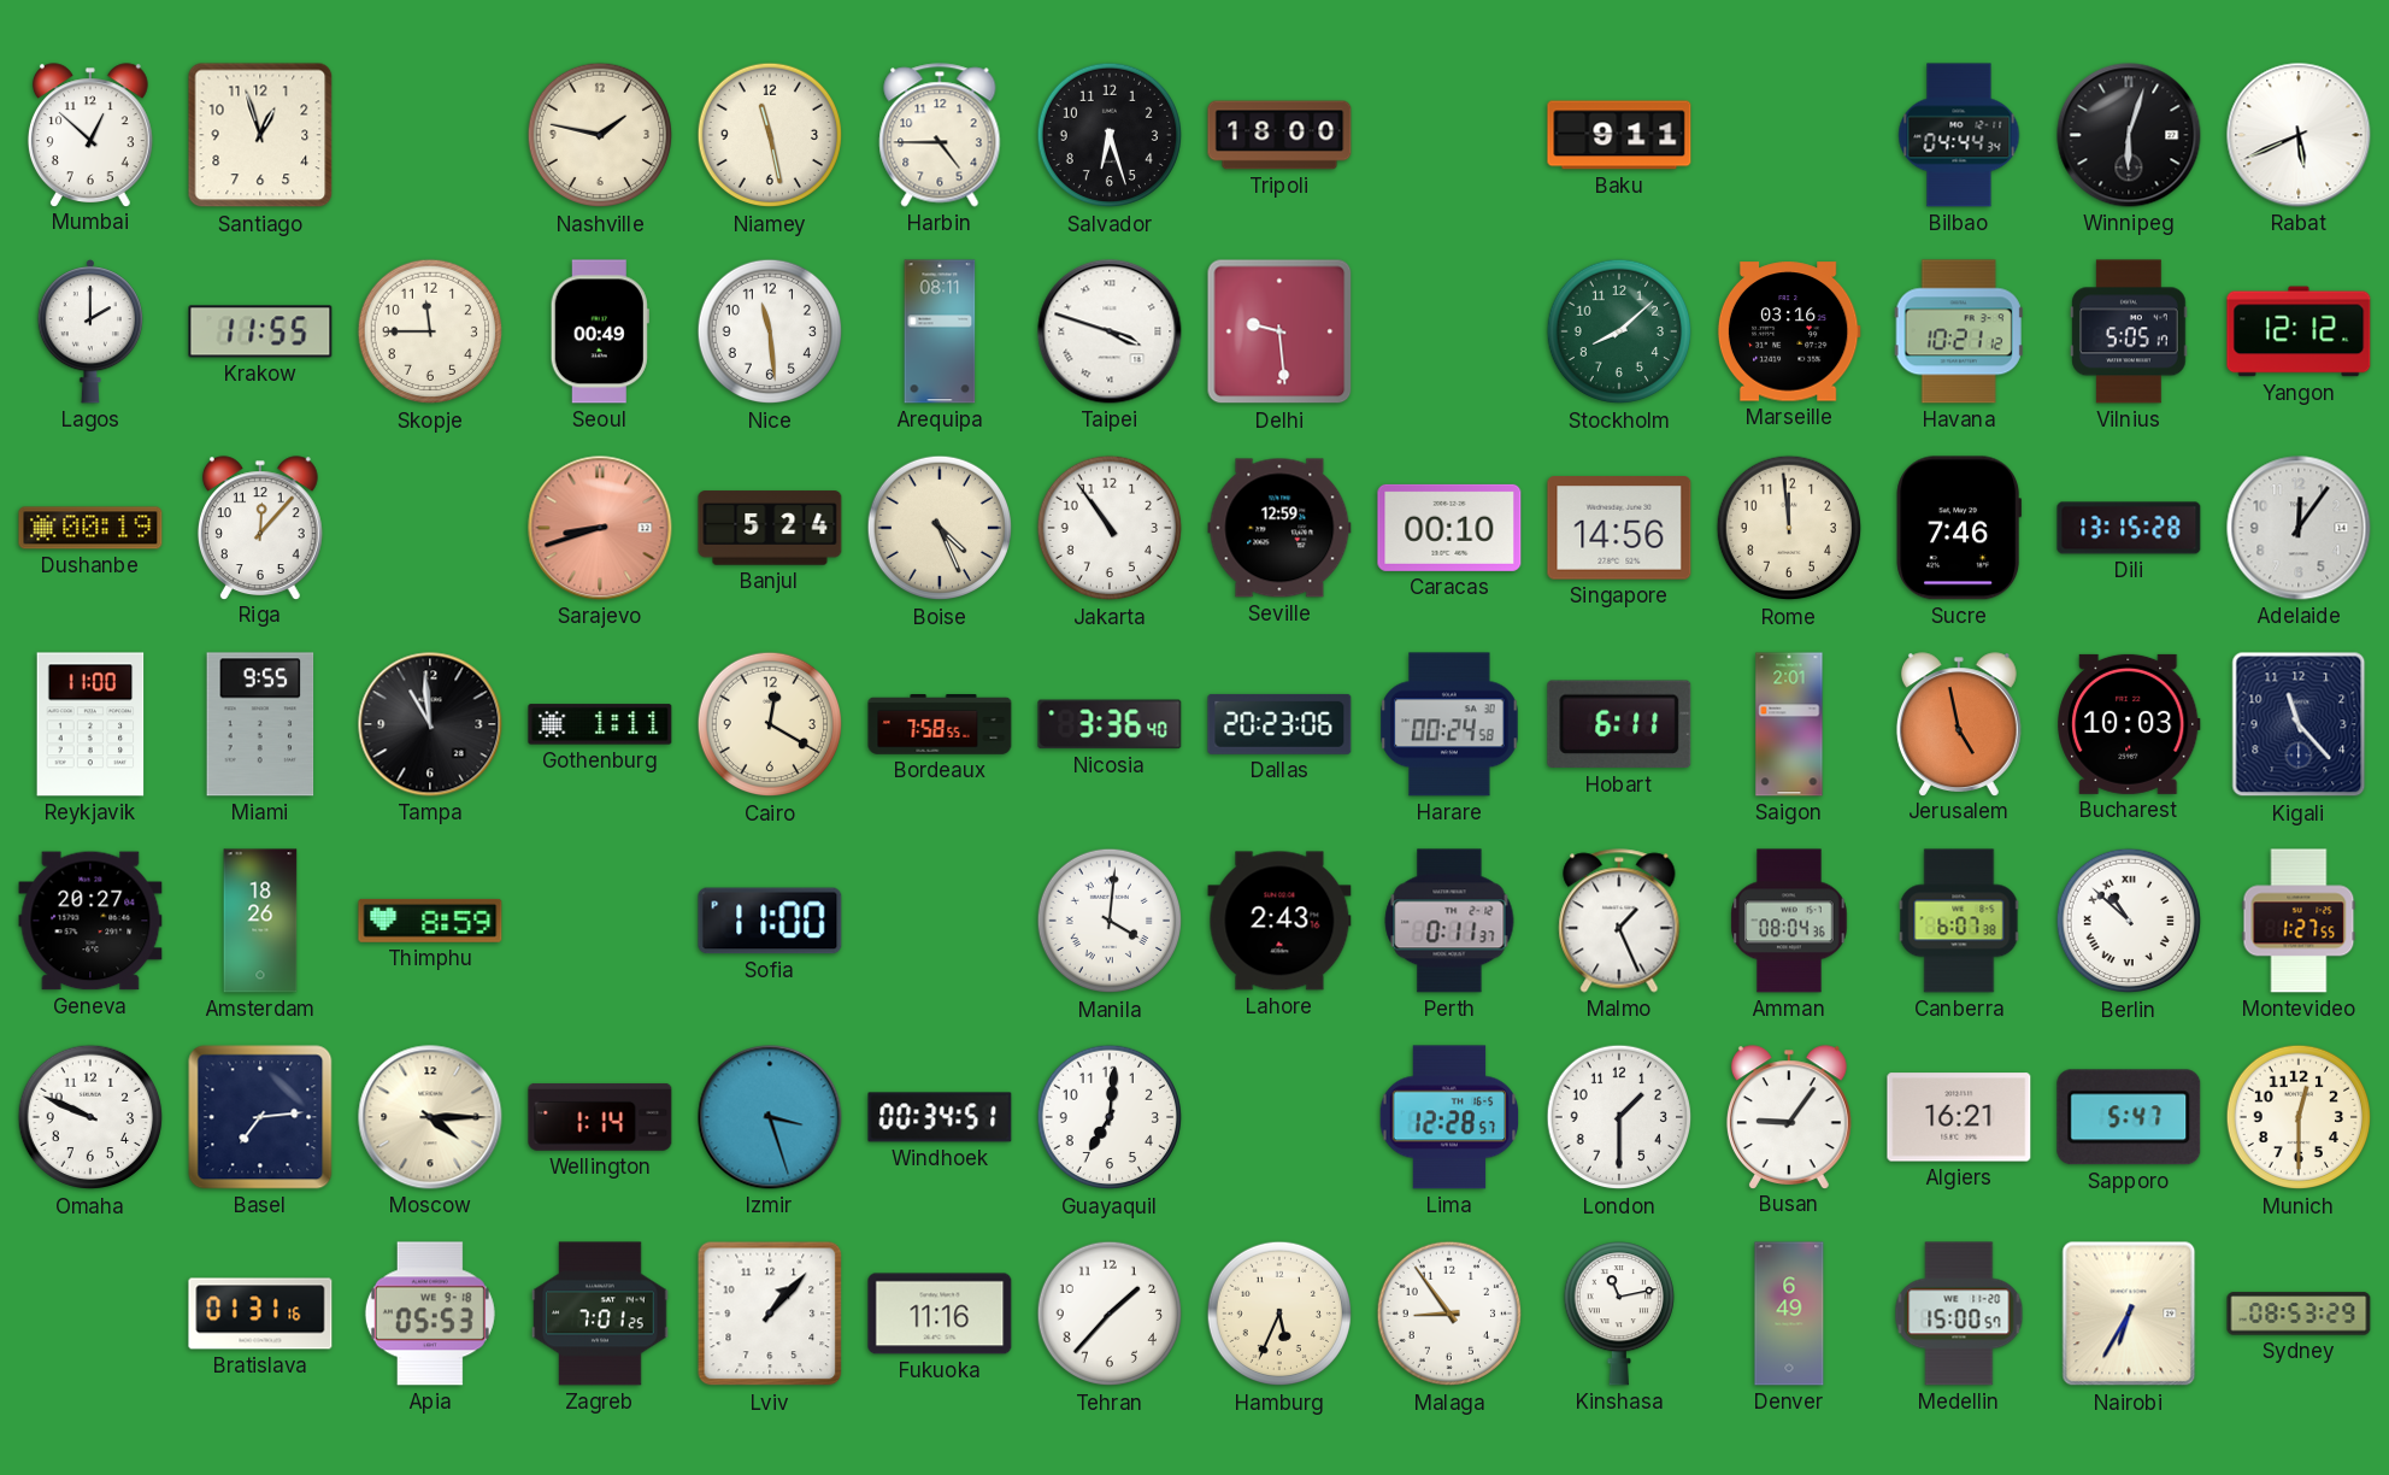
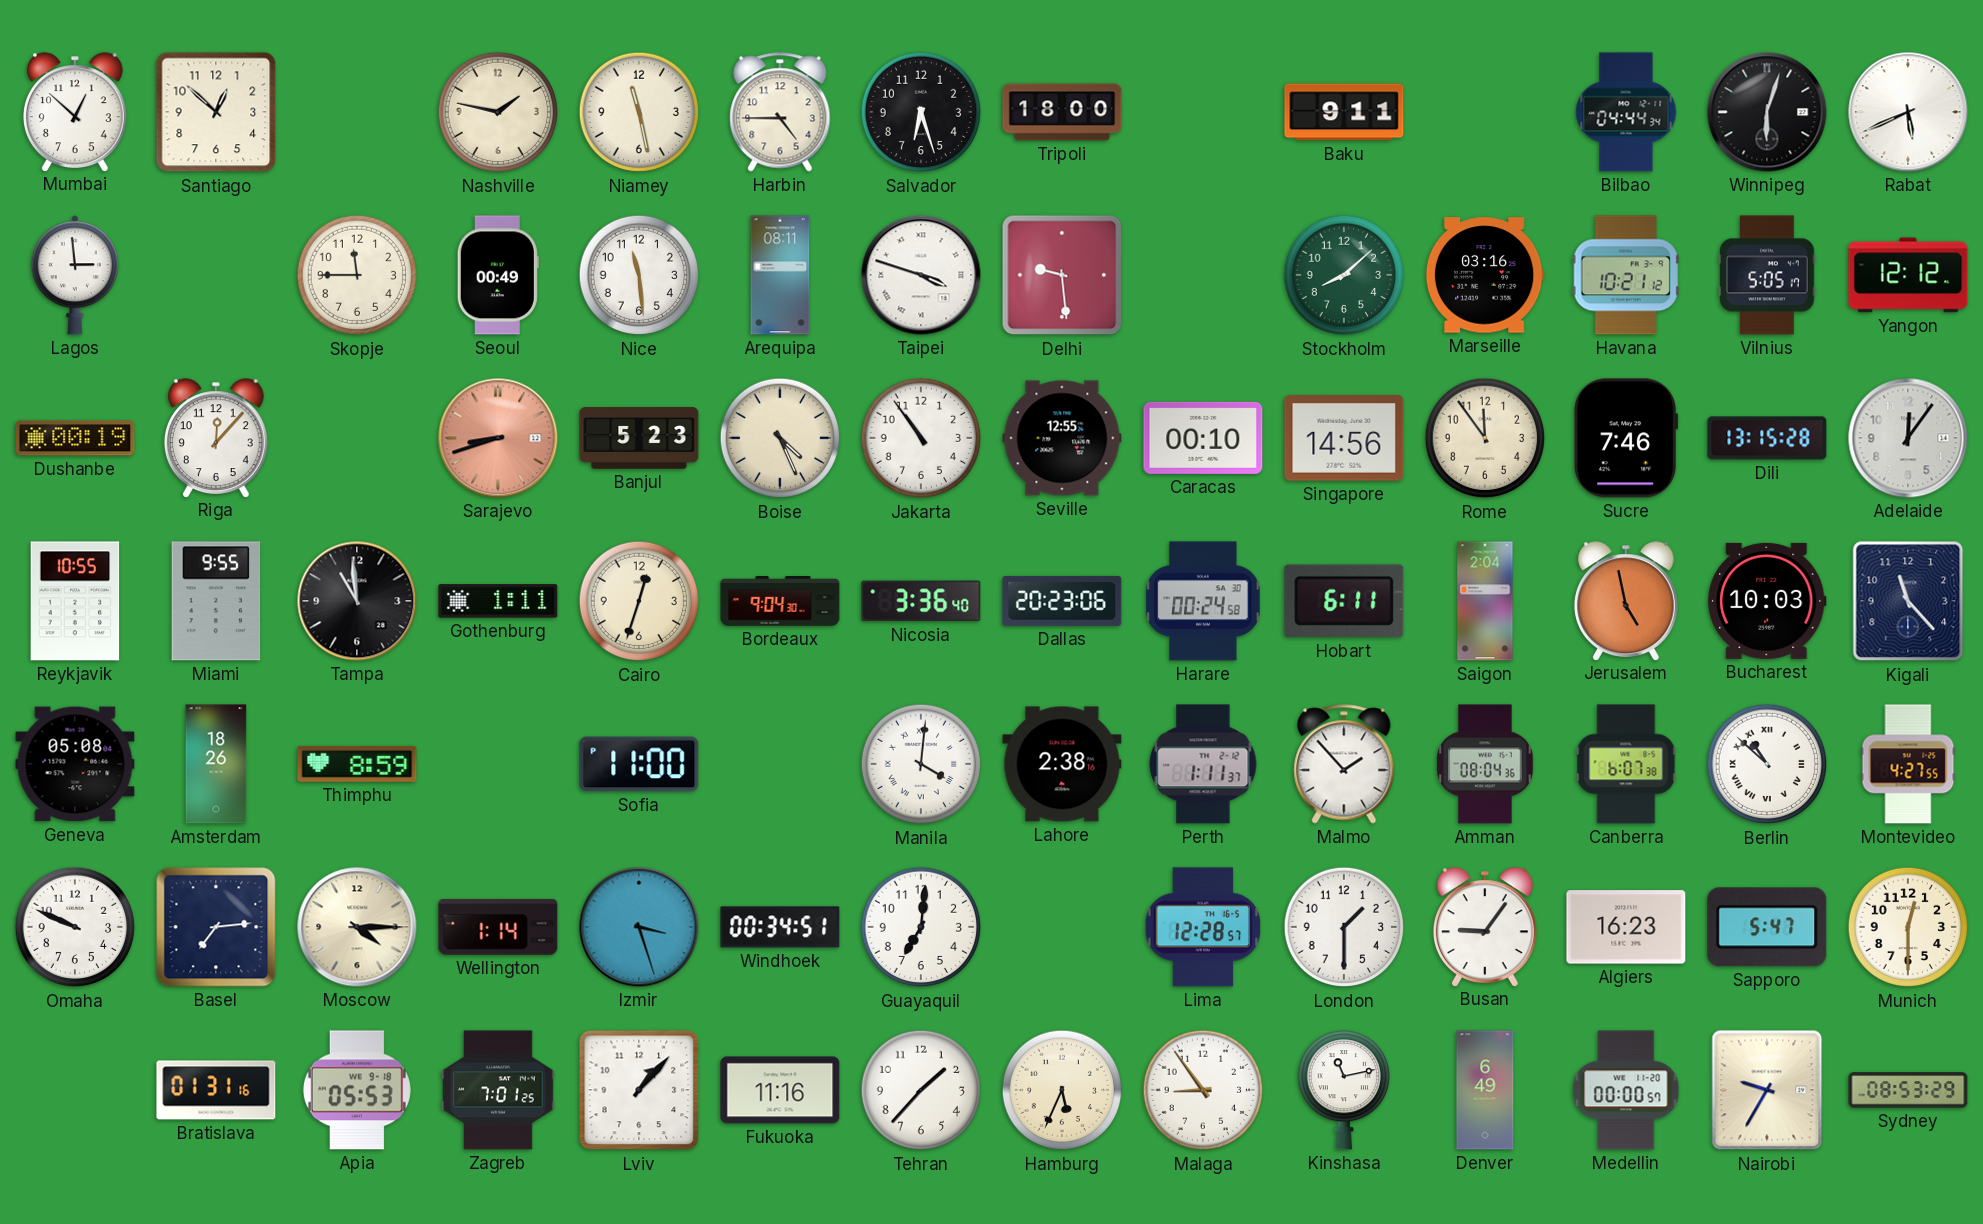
Santiago: 12:57 -> 12:52
Lagos: 2:00 -> 2:59
Krakow: 11:55 -> none
Banjul: 5:24 -> 5:23
Seville: 12:59 -> 12:55
Rome: 11:59 -> 11:54
Reykjavik: 11:00 -> 10:55
Cairo: 12:20 -> 12:33
Bordeaux: 7:58 -> 9:04
Saigon: 2:01 -> 2:04
Geneva: 20:27 -> 05:08
Lahore: 2:43 -> 2:38
Perth: 0:11 -> 1:11
Malmo: 1:26 -> 1:53
Montevideo: 1:27 -> 4:27
Algiers: 16:21 -> 16:23
Medellin: 15:00 -> 00:00
Nairobi: 6:35 -> 9:35
